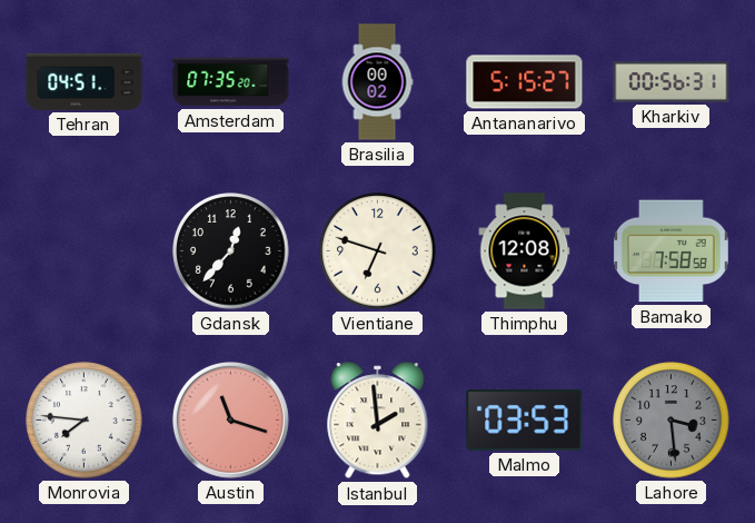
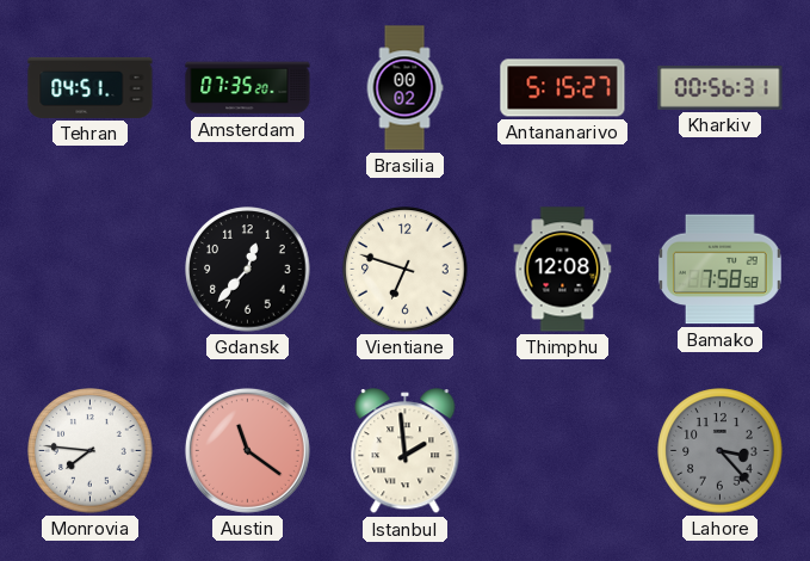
Austin: 11:18 -> 11:21
Malmo: 03:53 -> none
Lahore: 3:29 -> 3:23
